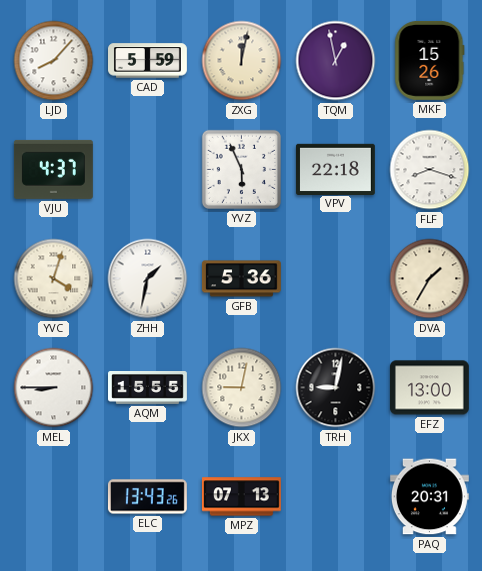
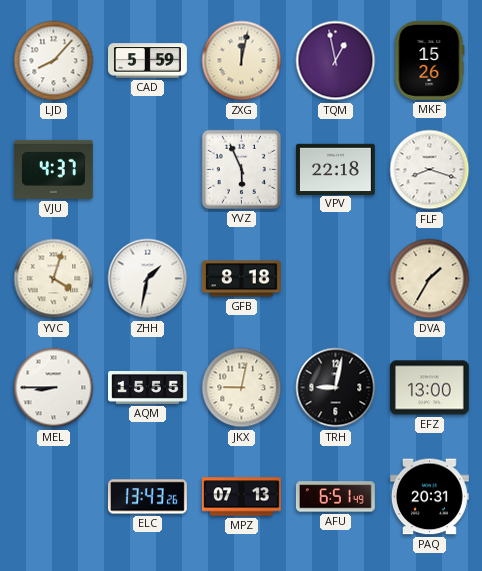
GFB: 5:36 -> 8:18
AFU: none -> 6:51
